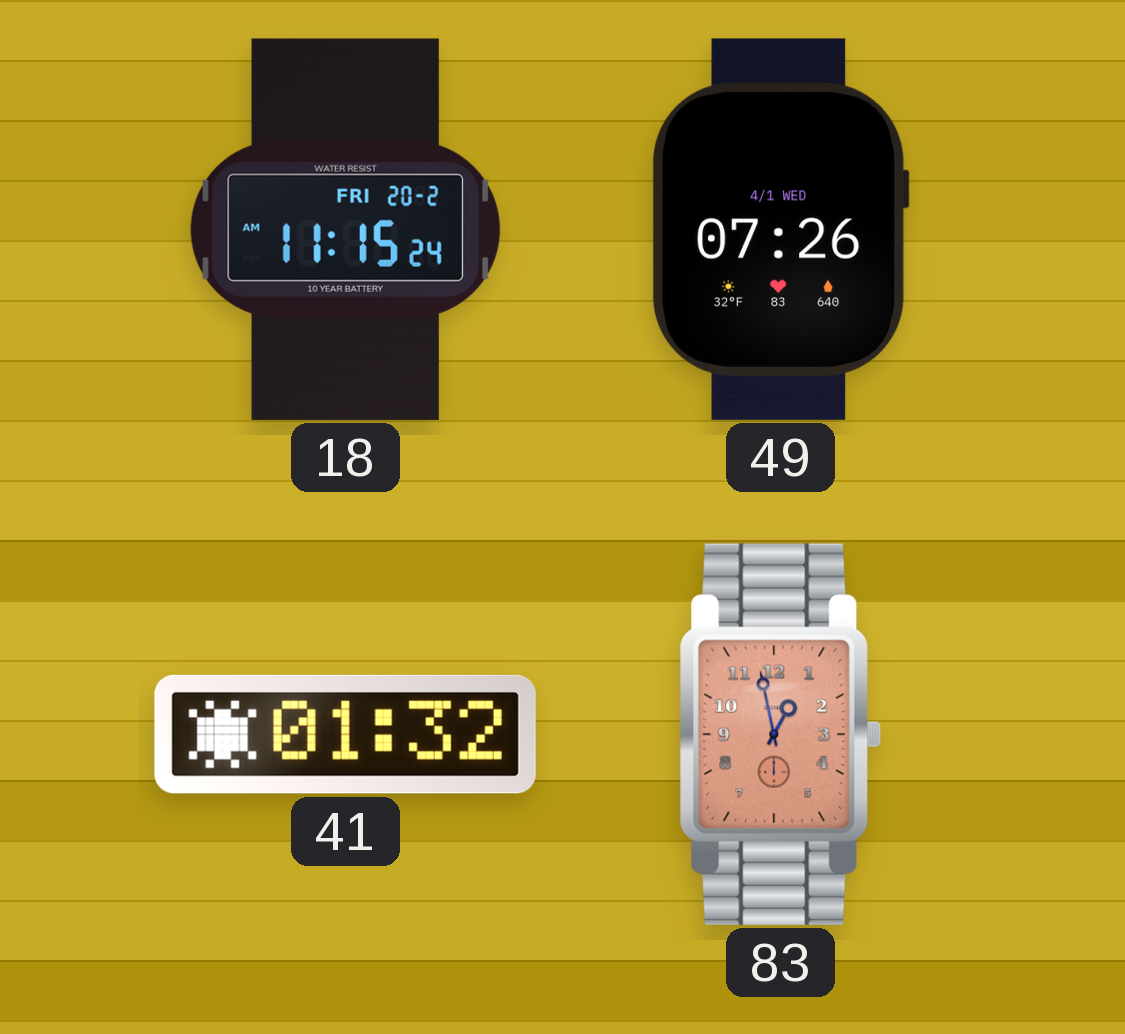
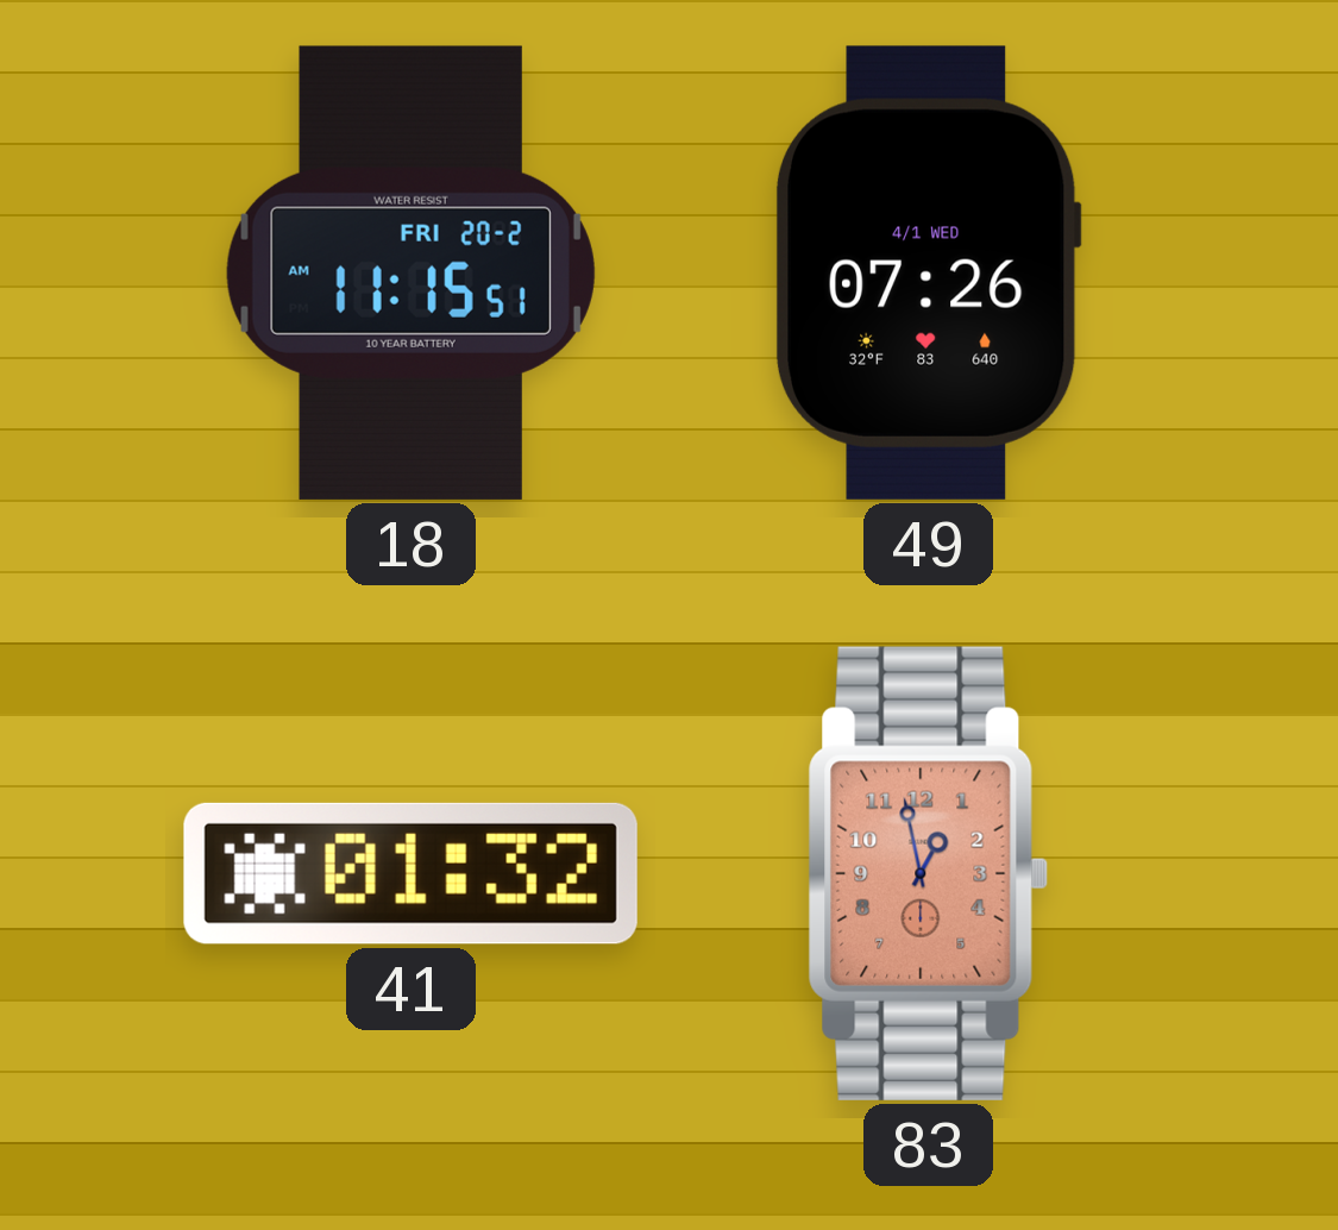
18: 11:15:24 AM -> 11:15:51 AM
